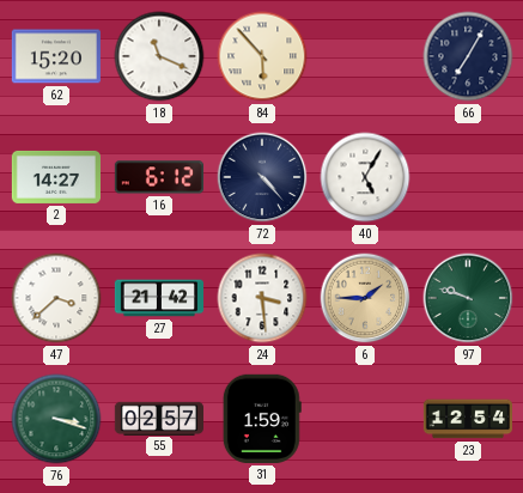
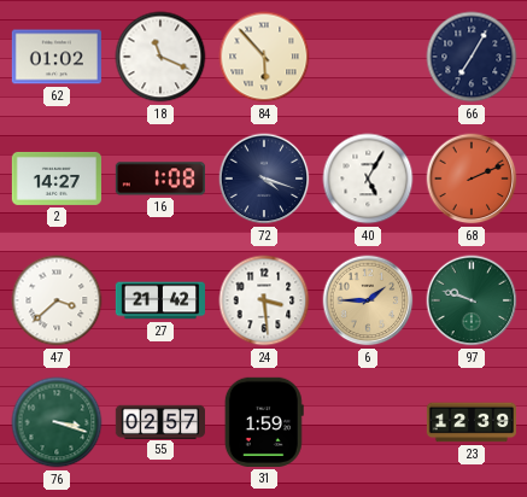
62: 15:20 -> 01:02
16: 6:12 -> 1:08
72: 4:23 -> 4:18
68: none -> 2:11
23: 12:54 -> 12:39
